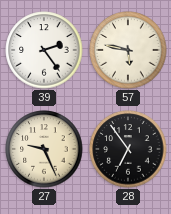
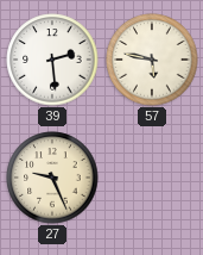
39: 2:24 -> 2:29
28: 6:54 -> none
